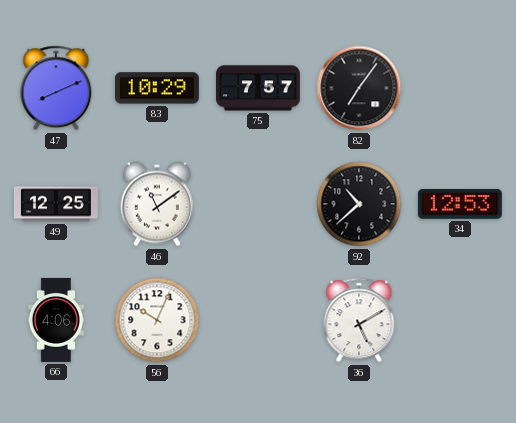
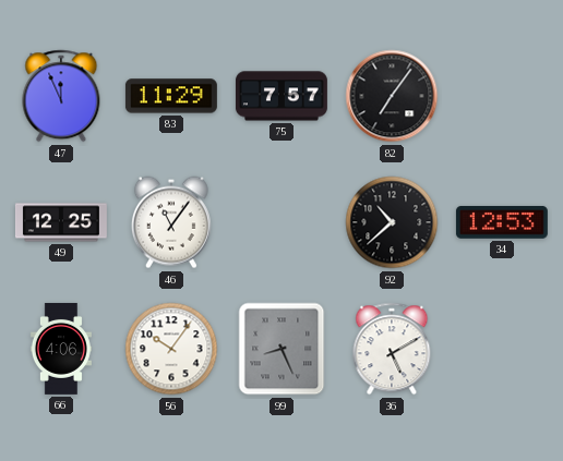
47: 8:11 -> 11:56
83: 10:29 -> 11:29
46: 11:09 -> 11:06
56: 10:04 -> 10:06
99: none -> 8:26
